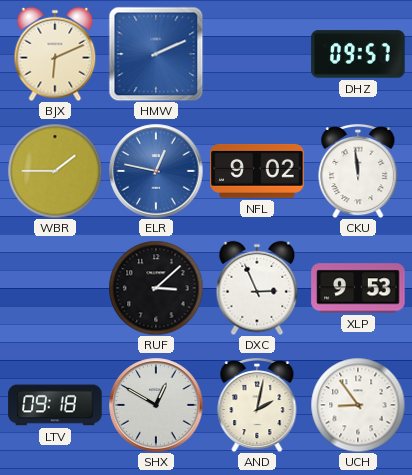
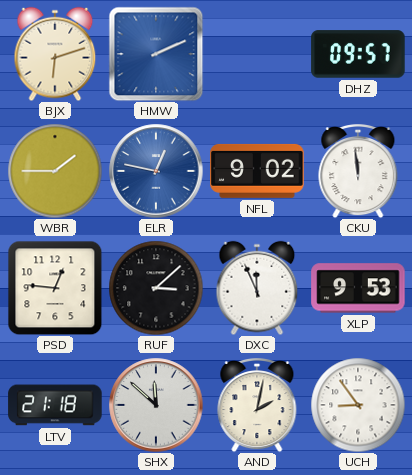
BJX: 6:11 -> 6:12
PSD: none -> 12:46
DXC: 2:56 -> 11:56
LTV: 09:18 -> 21:18
SHX: 12:50 -> 11:52
